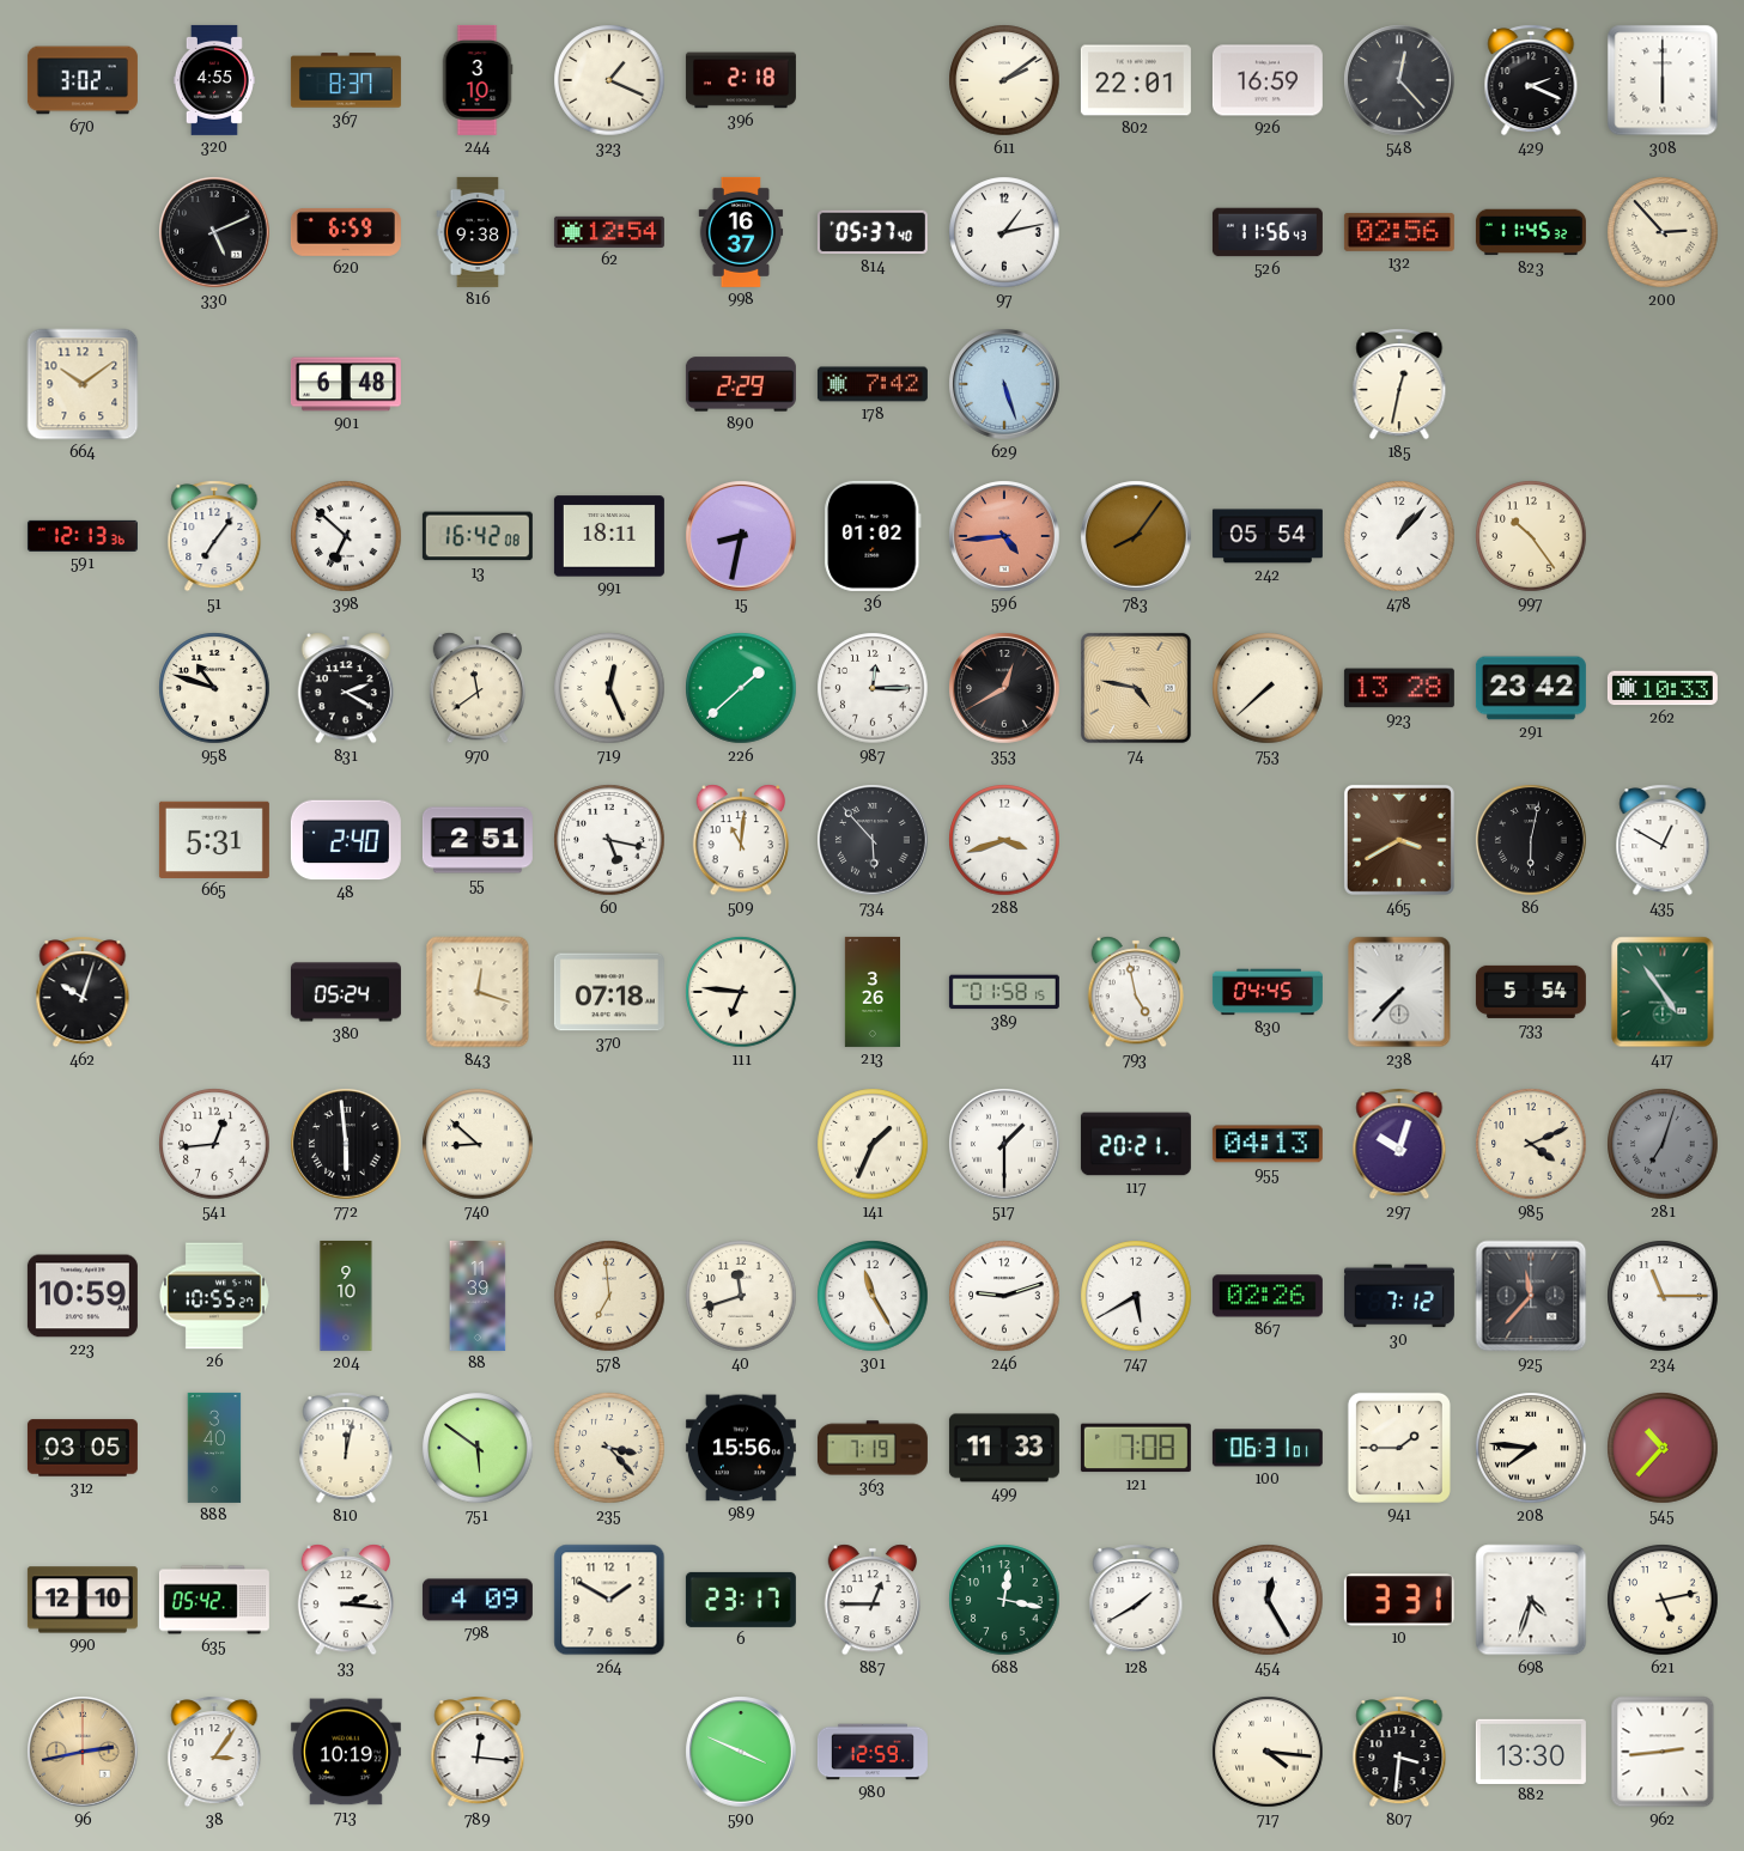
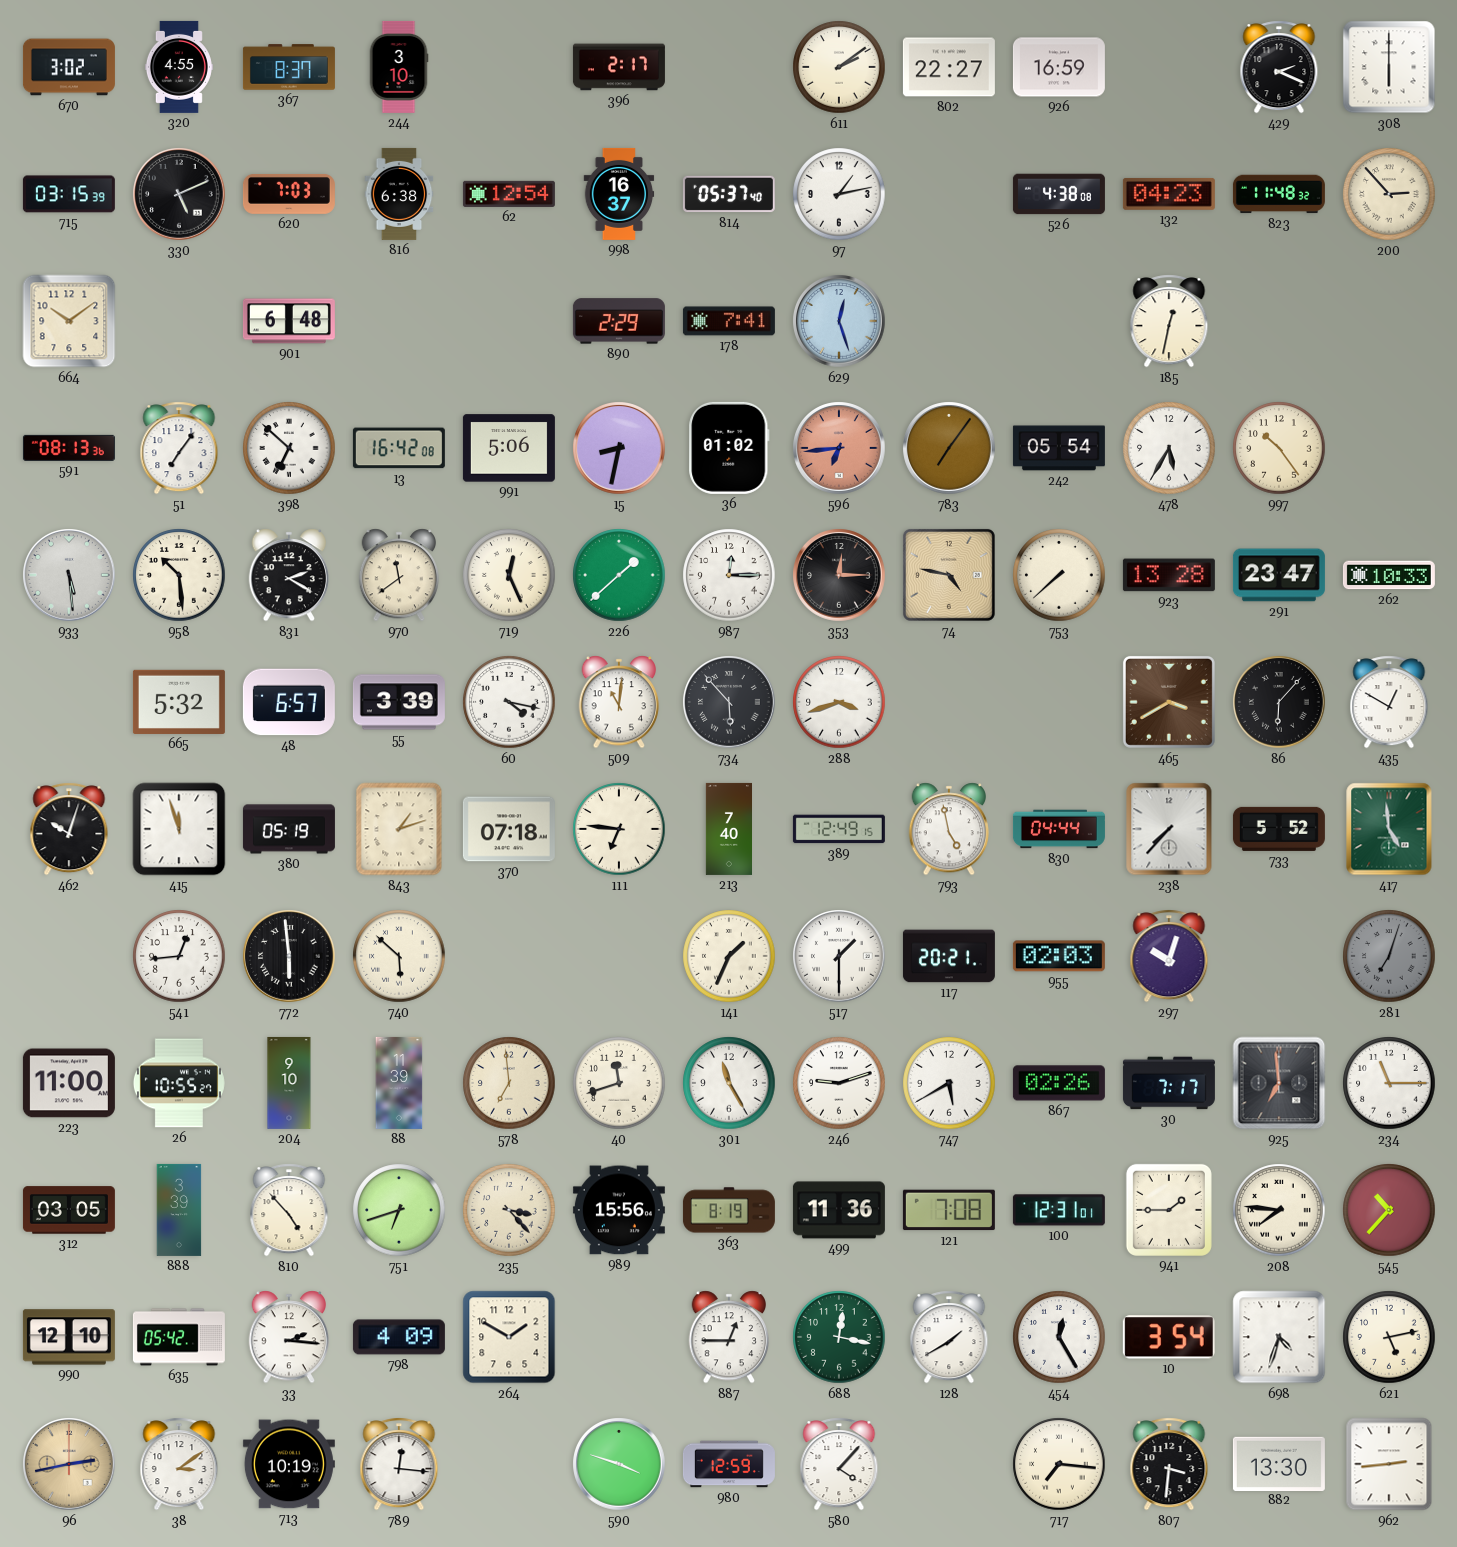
323: 1:19 -> none
396: 2:18 -> 2:17
802: 22:01 -> 22:27
548: 12:23 -> none
715: none -> 03:15
620: 6:59 -> 7:03
816: 9:38 -> 6:38
526: 11:56 -> 4:38
132: 02:56 -> 04:23
823: 11:45 -> 11:48
178: 7:42 -> 7:41
629: 5:27 -> 12:27
591: 12:13 -> 08:13
991: 18:11 -> 5:06
596: 4:44 -> 6:44
783: 8:06 -> 7:06
478: 1:07 -> 5:35
933: none -> 5:29
958: 10:48 -> 10:29
353: 12:40 -> 12:15
291: 23:42 -> 23:47
665: 5:31 -> 5:32
48: 2:40 -> 6:57
55: 2:51 -> 3:39
60: 5:17 -> 4:17
86: 6:02 -> 6:07
415: none -> 11:57
380: 05:24 -> 05:19
843: 12:18 -> 1:12
213: 3:26 -> 7:40
389: 01:58 -> 12:49
830: 04:45 -> 04:44
733: 5:54 -> 5:52
417: 4:54 -> 4:59
740: 8:52 -> 5:52
955: 04:13 -> 02:03
985: 4:11 -> none
223: 10:59 -> 11:00
30: 7:12 -> 7:17
925: 11:37 -> 6:59
888: 3:40 -> 3:39
810: 12:02 -> 4:53
751: 5:51 -> 6:42
363: 7:19 -> 8:19
499: 11:33 -> 11:36
100: 06:31 -> 12:31
6: 23:17 -> none
10: 3:31 -> 3:54
38: 3:06 -> 3:09
590: 3:49 -> 3:48
580: none -> 4:07
717: 4:16 -> 7:16
